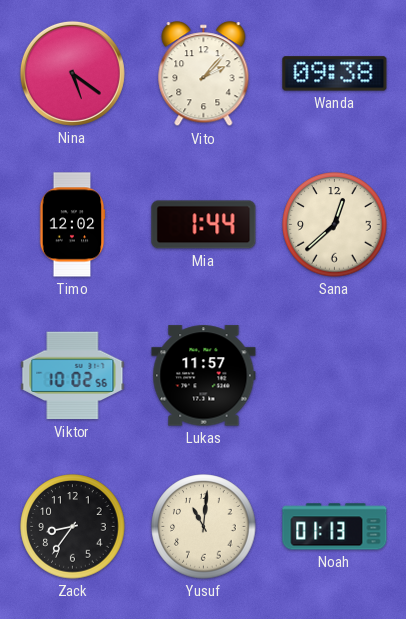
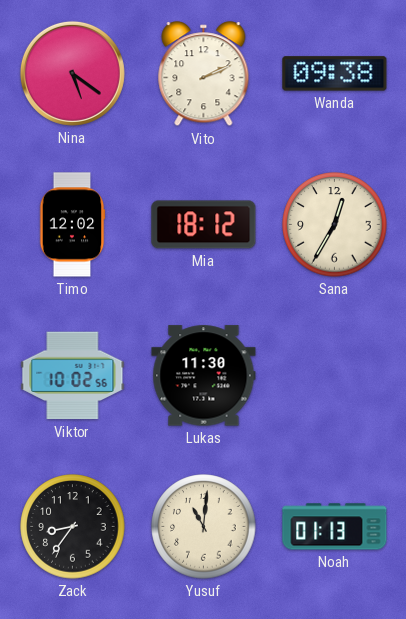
Vito: 2:07 -> 2:11
Mia: 1:44 -> 18:12
Sana: 12:38 -> 12:35
Lukas: 11:57 -> 11:30
